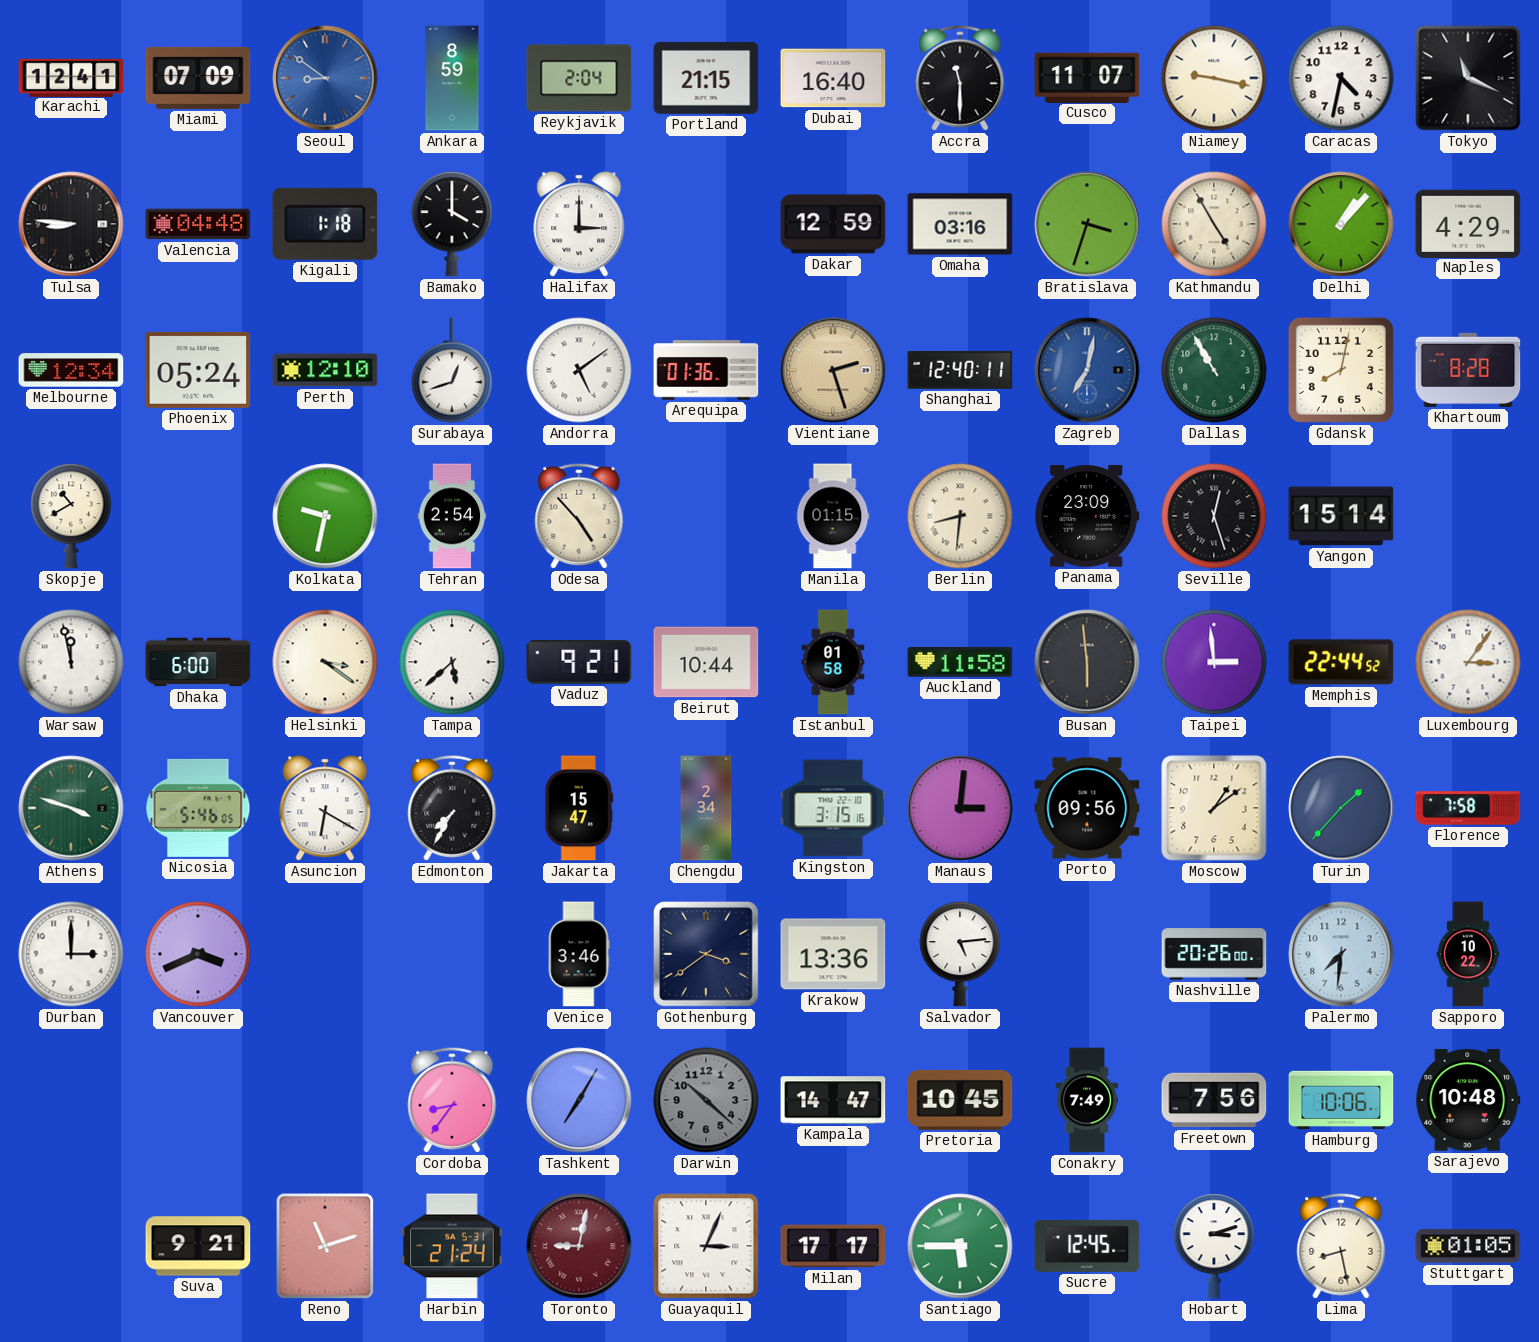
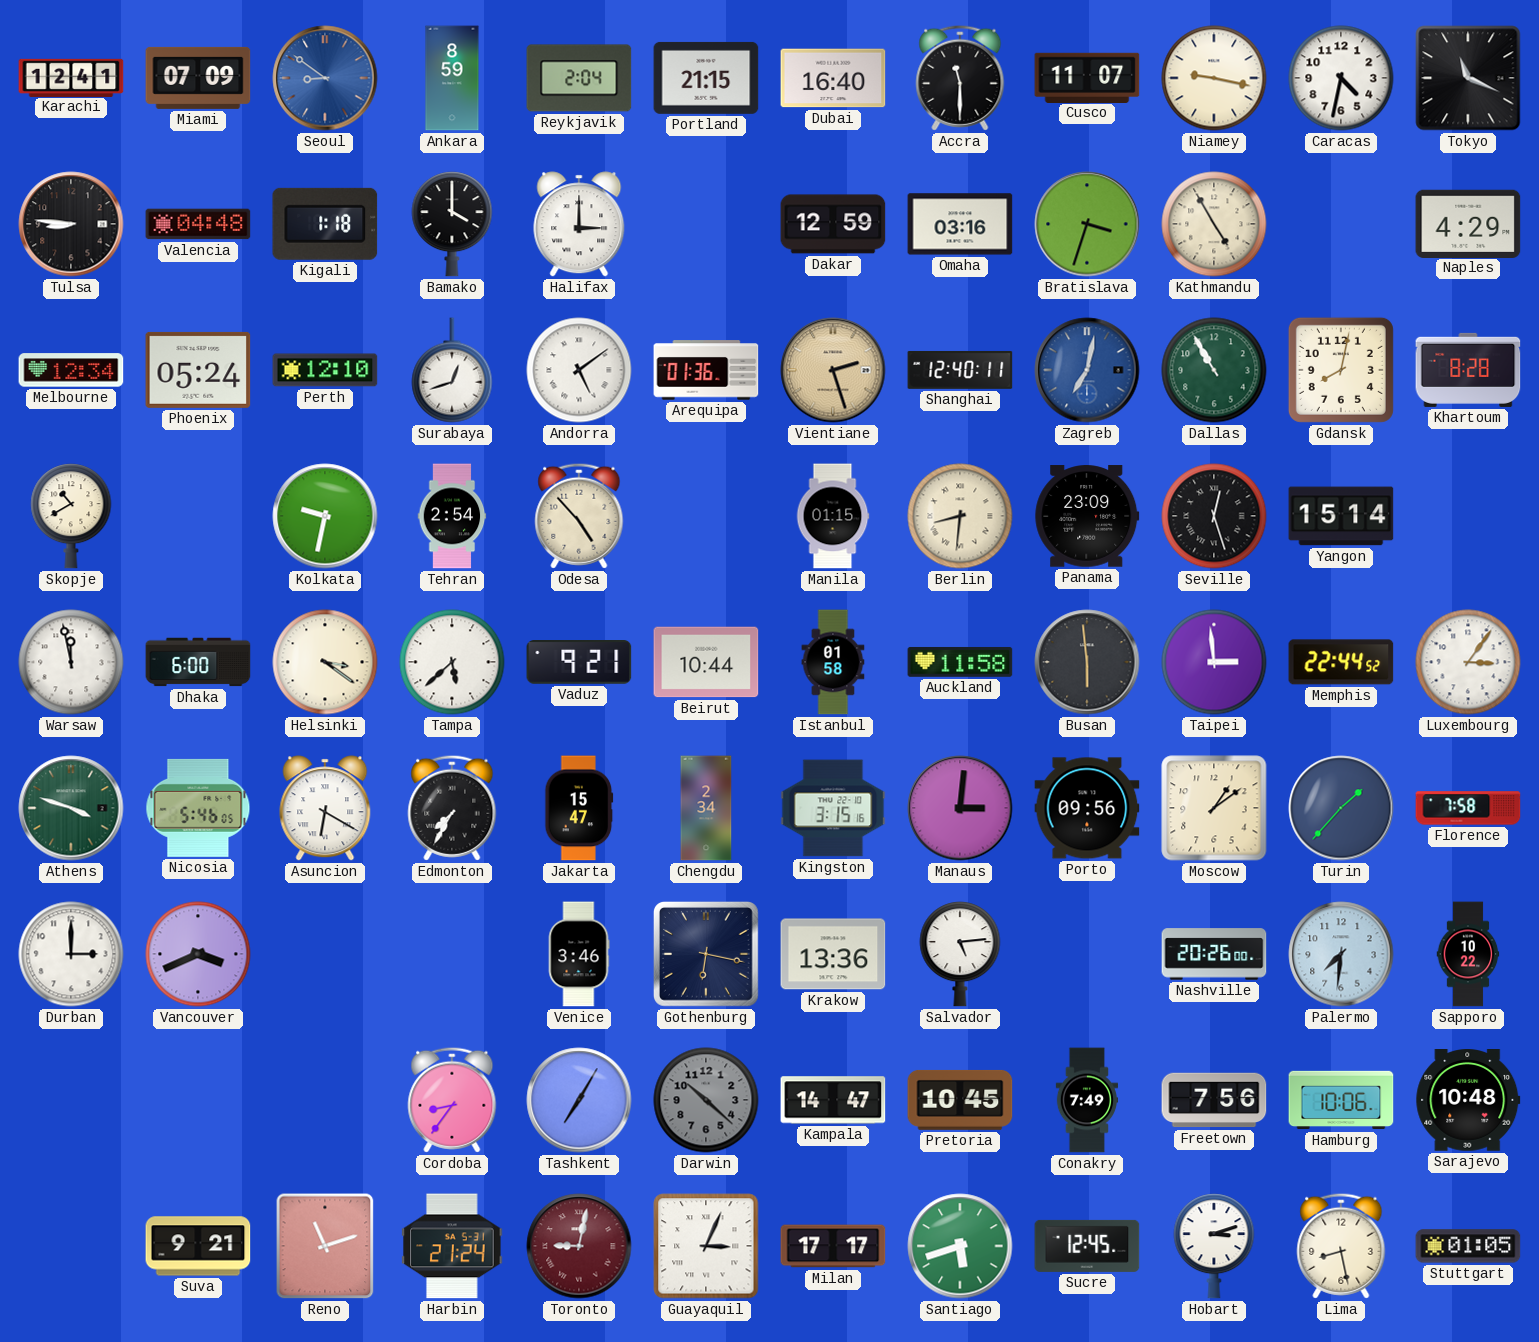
Delhi: 1:07 -> none
Gothenburg: 3:39 -> 6:17
Santiago: 5:45 -> 5:42
